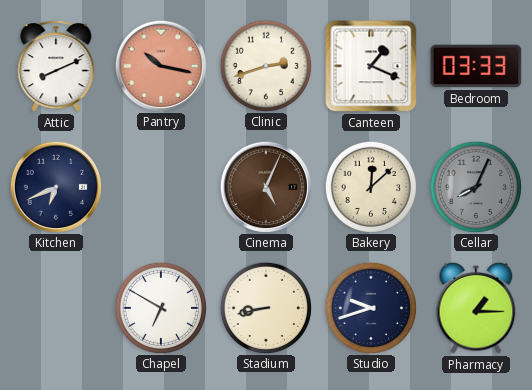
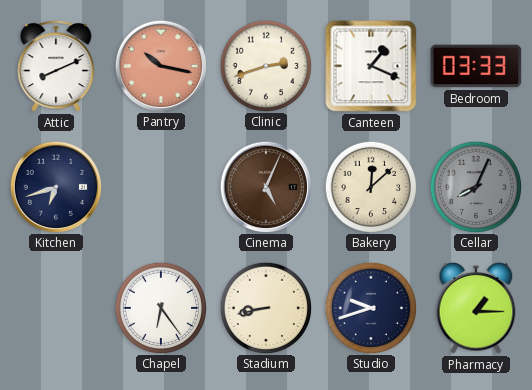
Kitchen: 6:41 -> 6:42
Chapel: 6:50 -> 6:24
